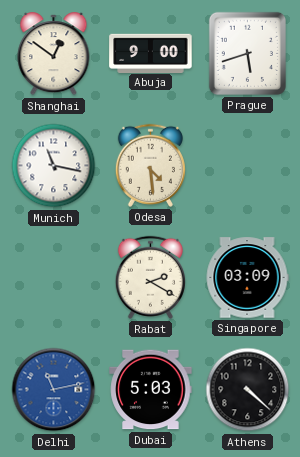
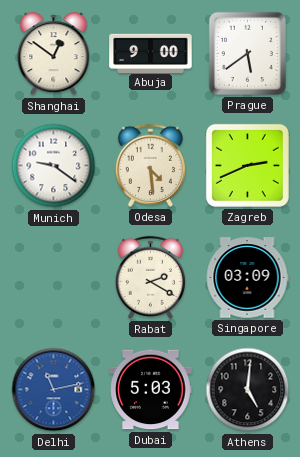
Prague: 5:42 -> 5:39
Munich: 11:17 -> 9:21
Zagreb: none -> 2:41
Athens: 4:22 -> 5:01
